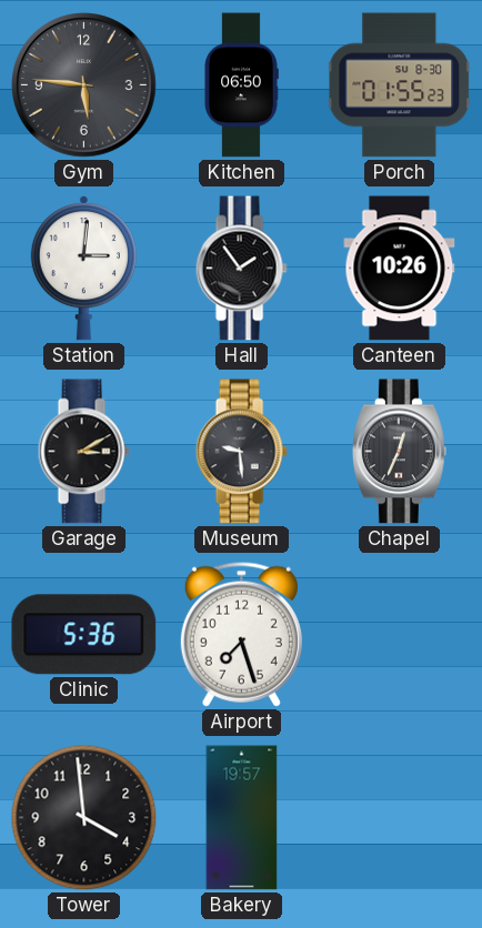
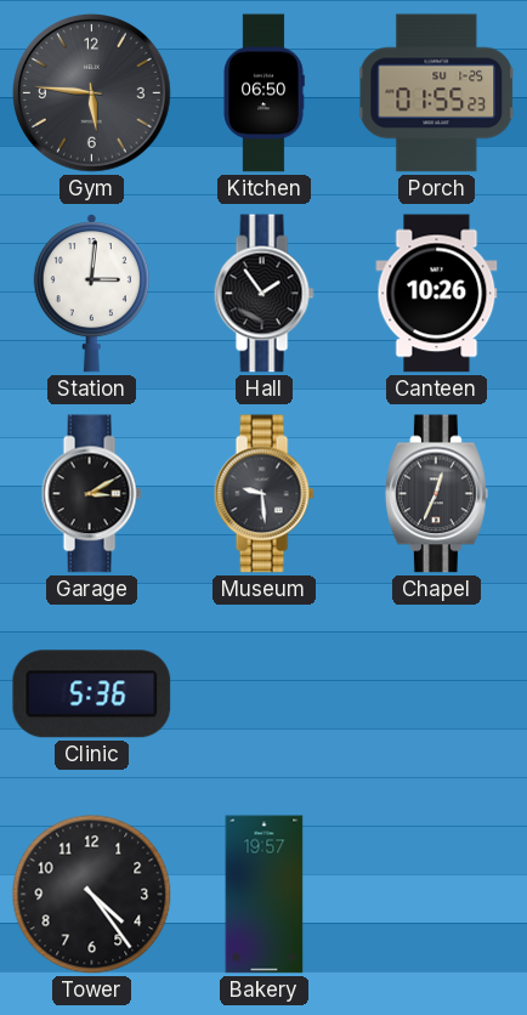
Porch date: SU 8-30 -> SU 1-25
Airport: 7:27 -> none
Tower: 3:59 -> 4:24
